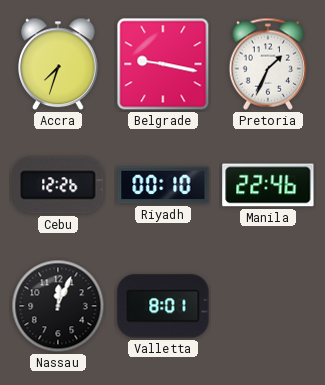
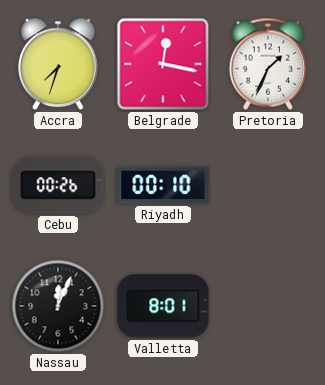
Belgrade: 9:17 -> 12:17
Cebu: 12:26 -> 00:26
Manila: 22:46 -> none
